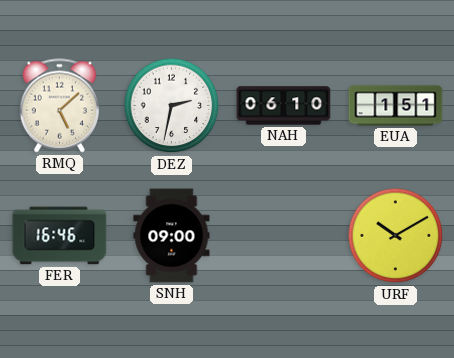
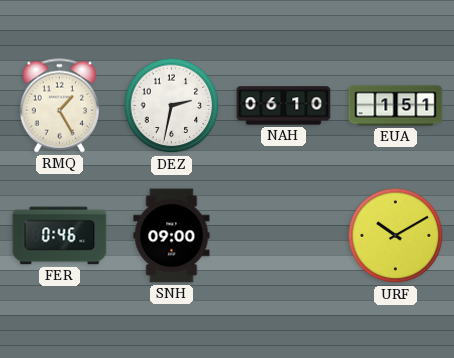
RMQ: 5:08 -> 1:25
FER: 16:46 -> 0:46
